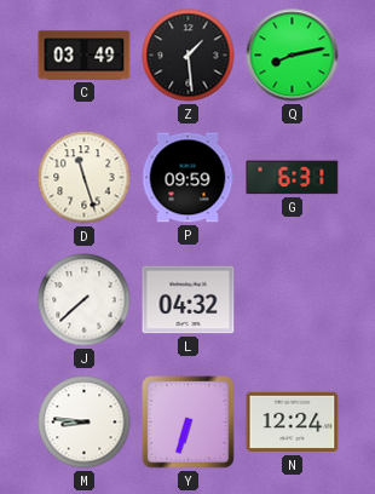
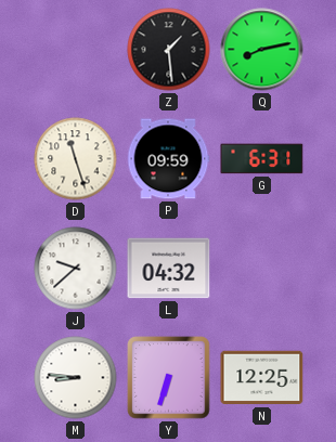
C: 03:49 -> none
J: 7:38 -> 9:38
N: 12:24 -> 12:25
